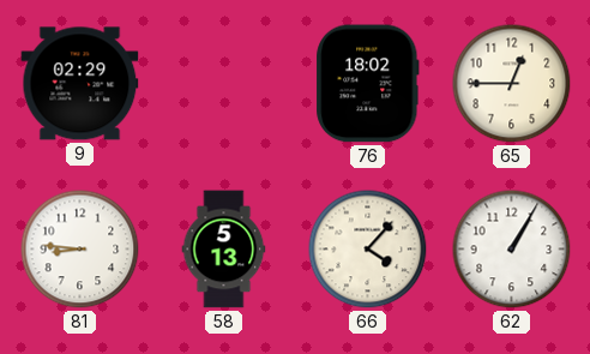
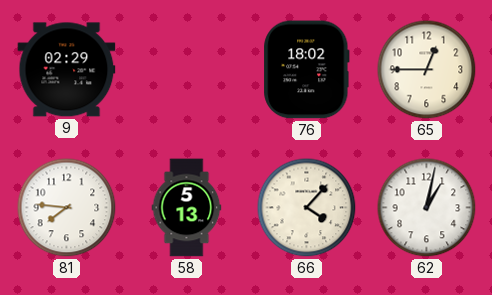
81: 8:46 -> 7:46
62: 1:05 -> 1:02
